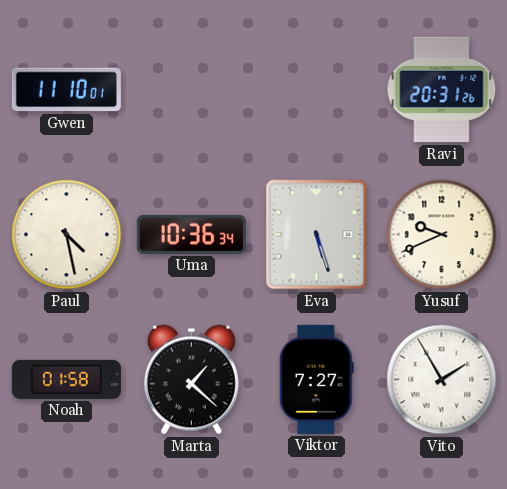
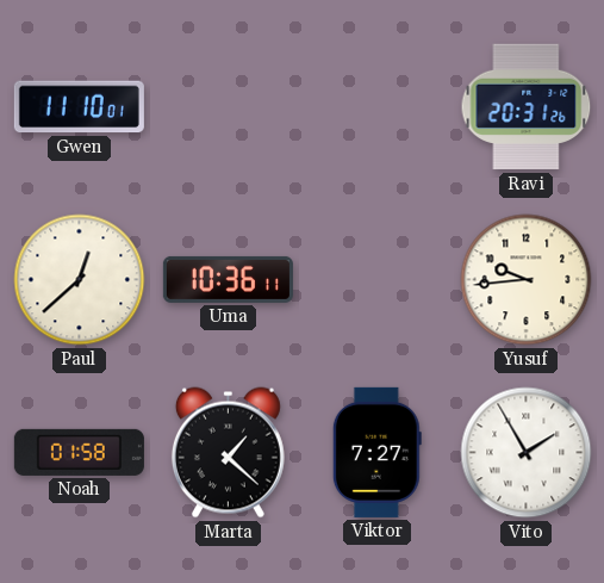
Paul: 4:28 -> 12:38
Uma: 10:36:34 -> 10:36:11
Eva: 5:27 -> none
Yusuf: 9:41 -> 9:44
